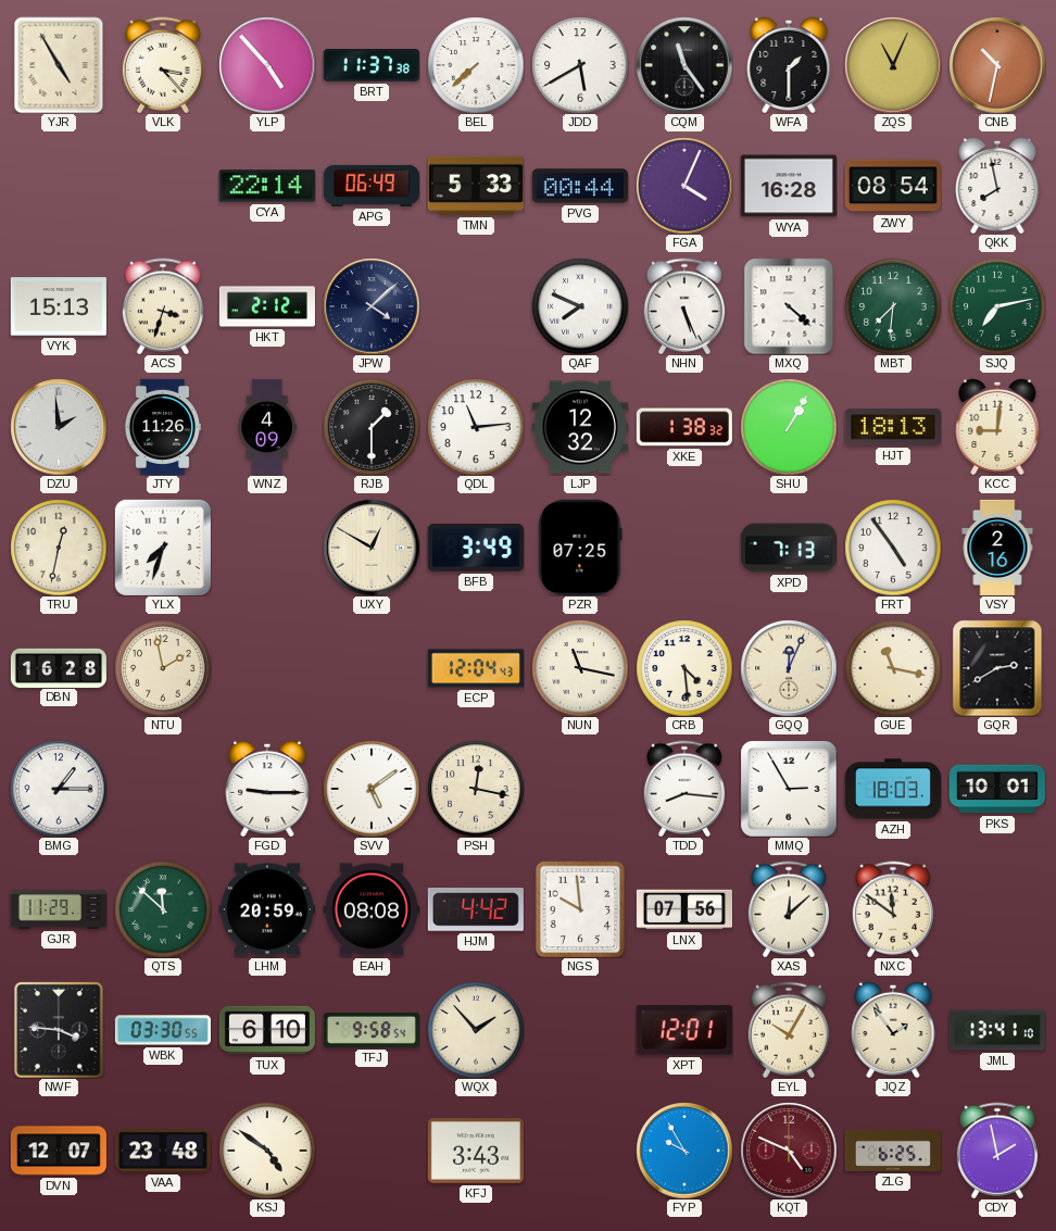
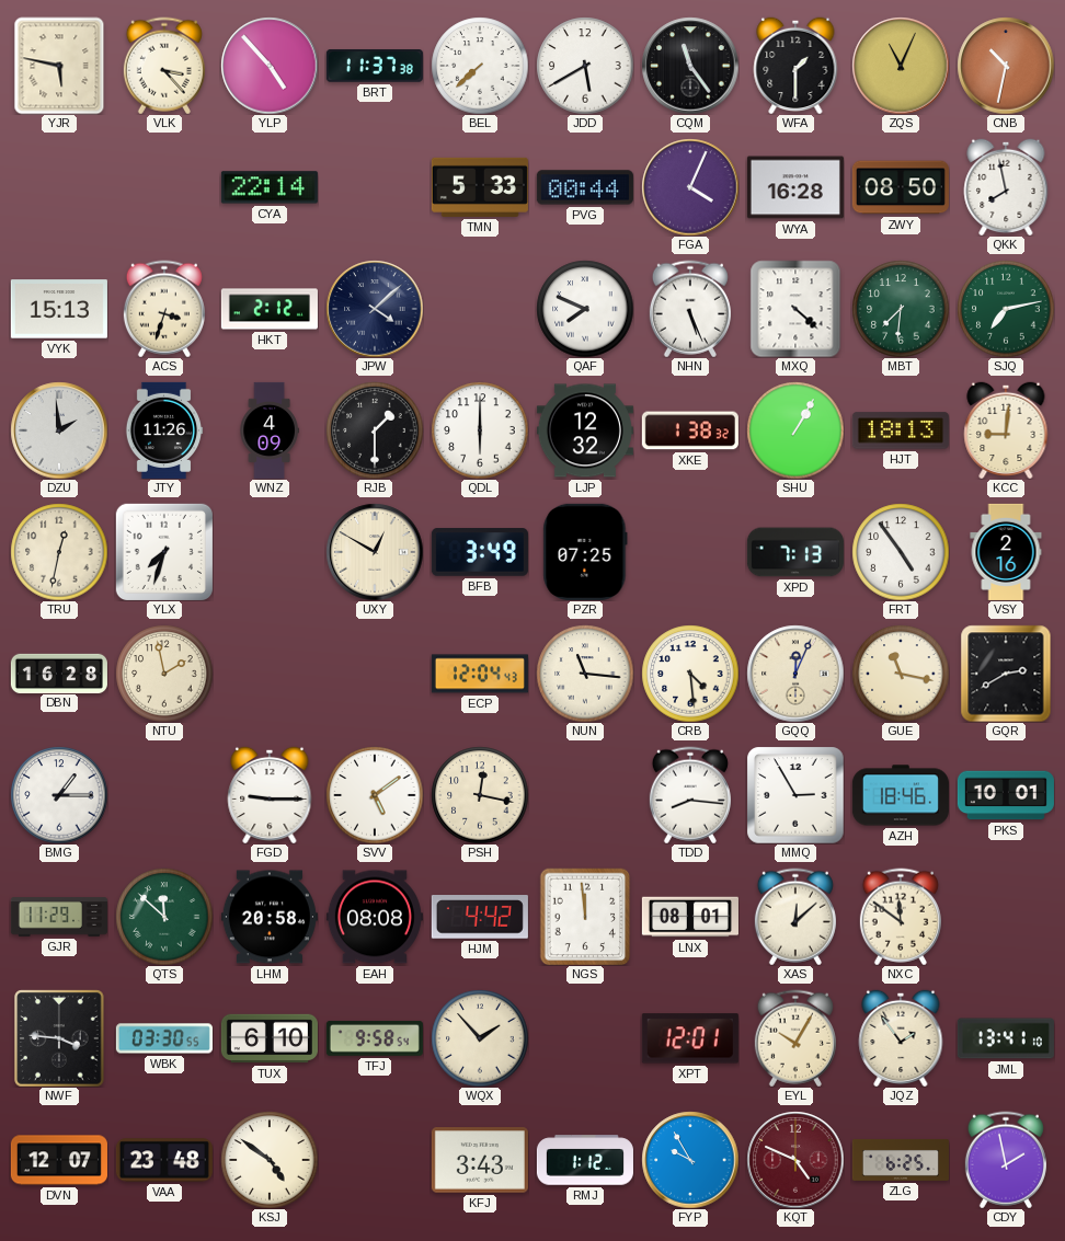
YJR: 4:55 -> 5:47
APG: 06:49 -> none
ZWY: 08:54 -> 08:50
QDL: 11:14 -> 6:00
NUN: 11:17 -> 11:16
AZH: 18:03 -> 18:46
LHM: 20:59 -> 20:58
NGS: 9:59 -> 11:59
LNX: 07:56 -> 08:01
RMJ: none -> 1:12
